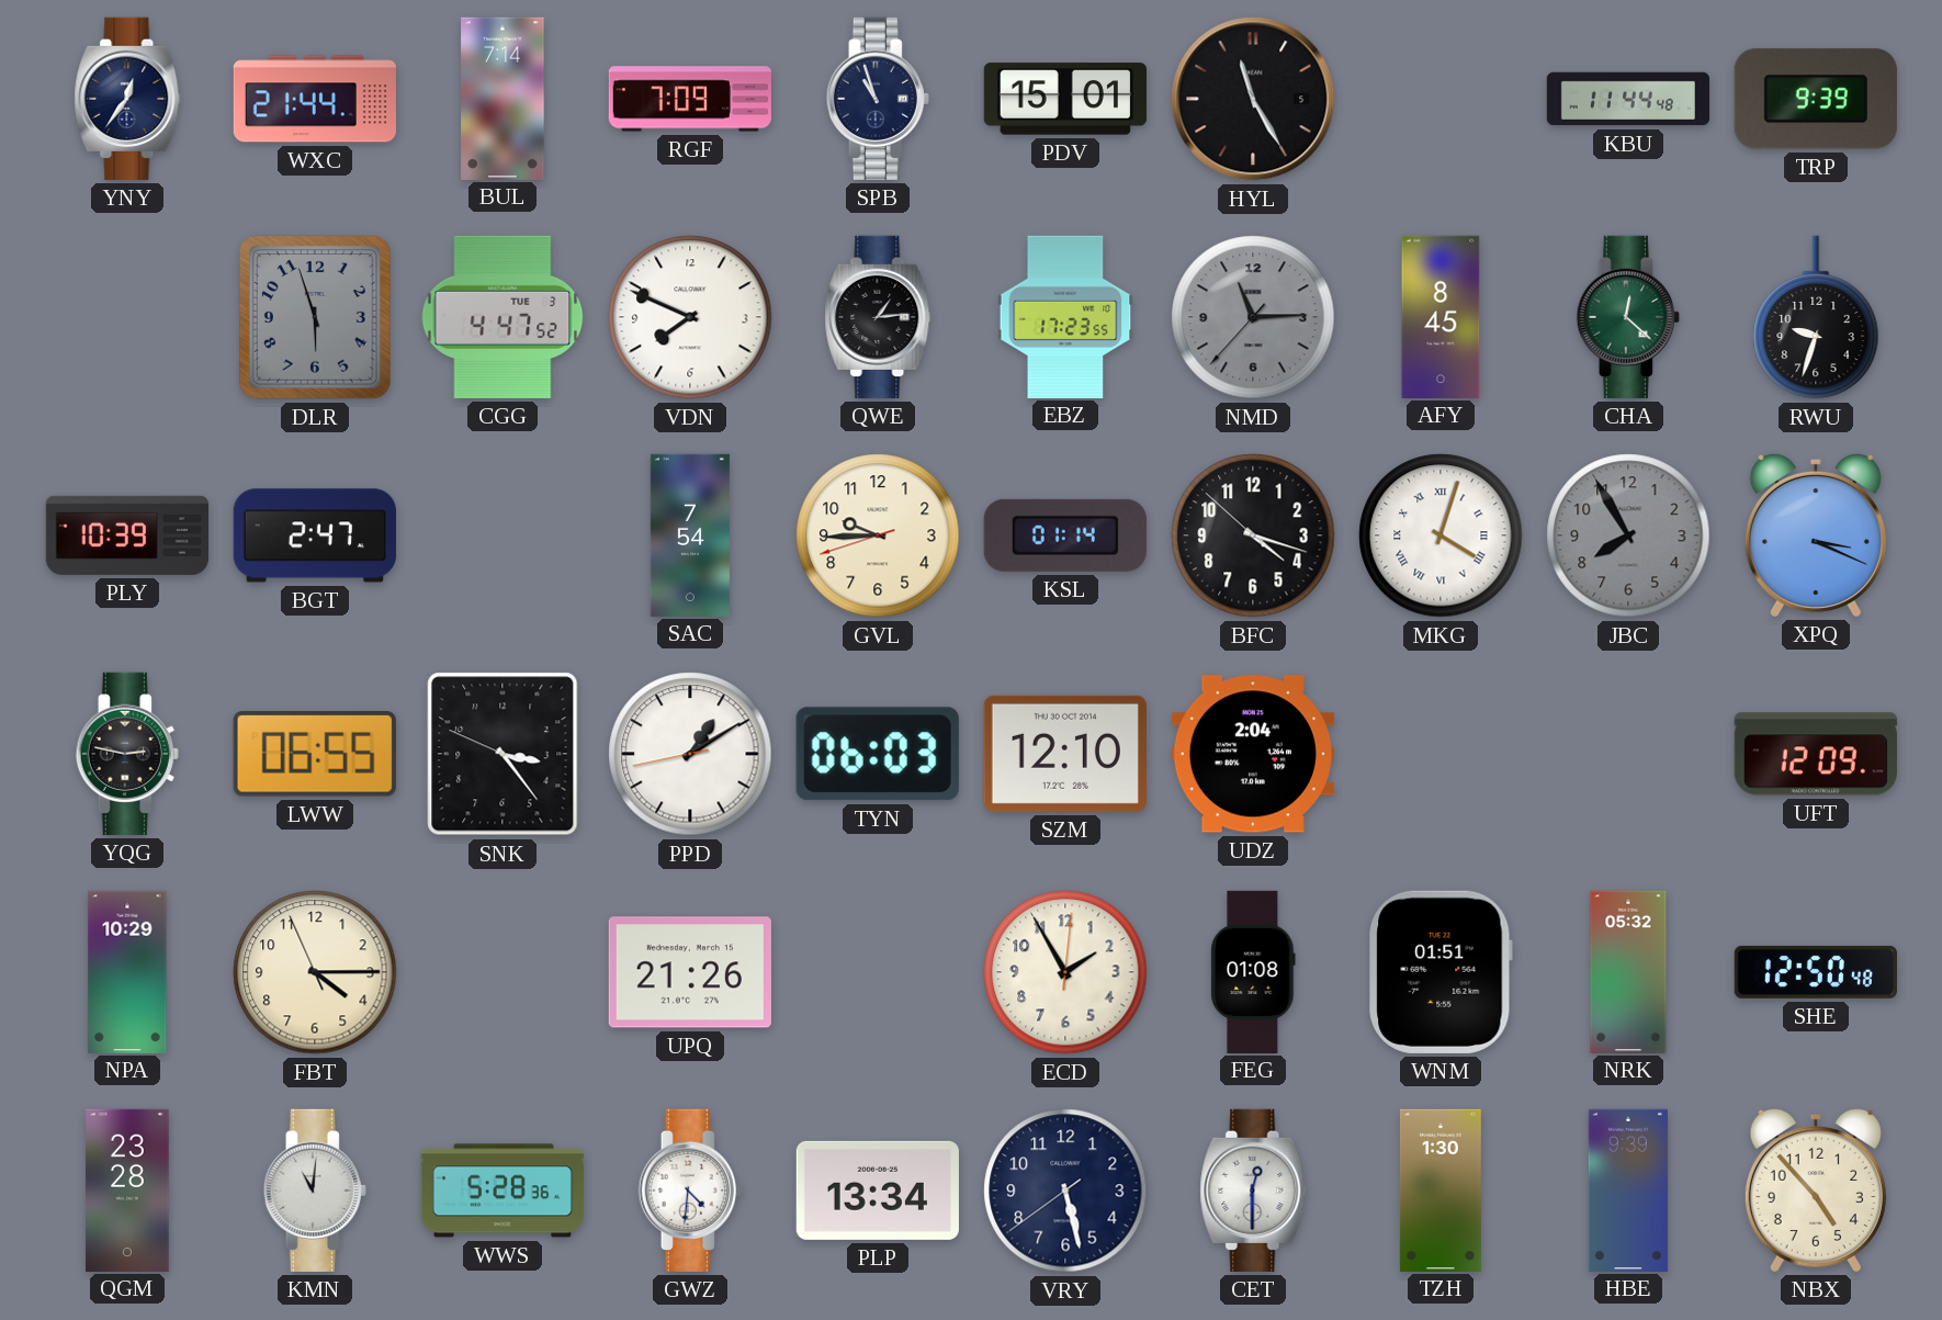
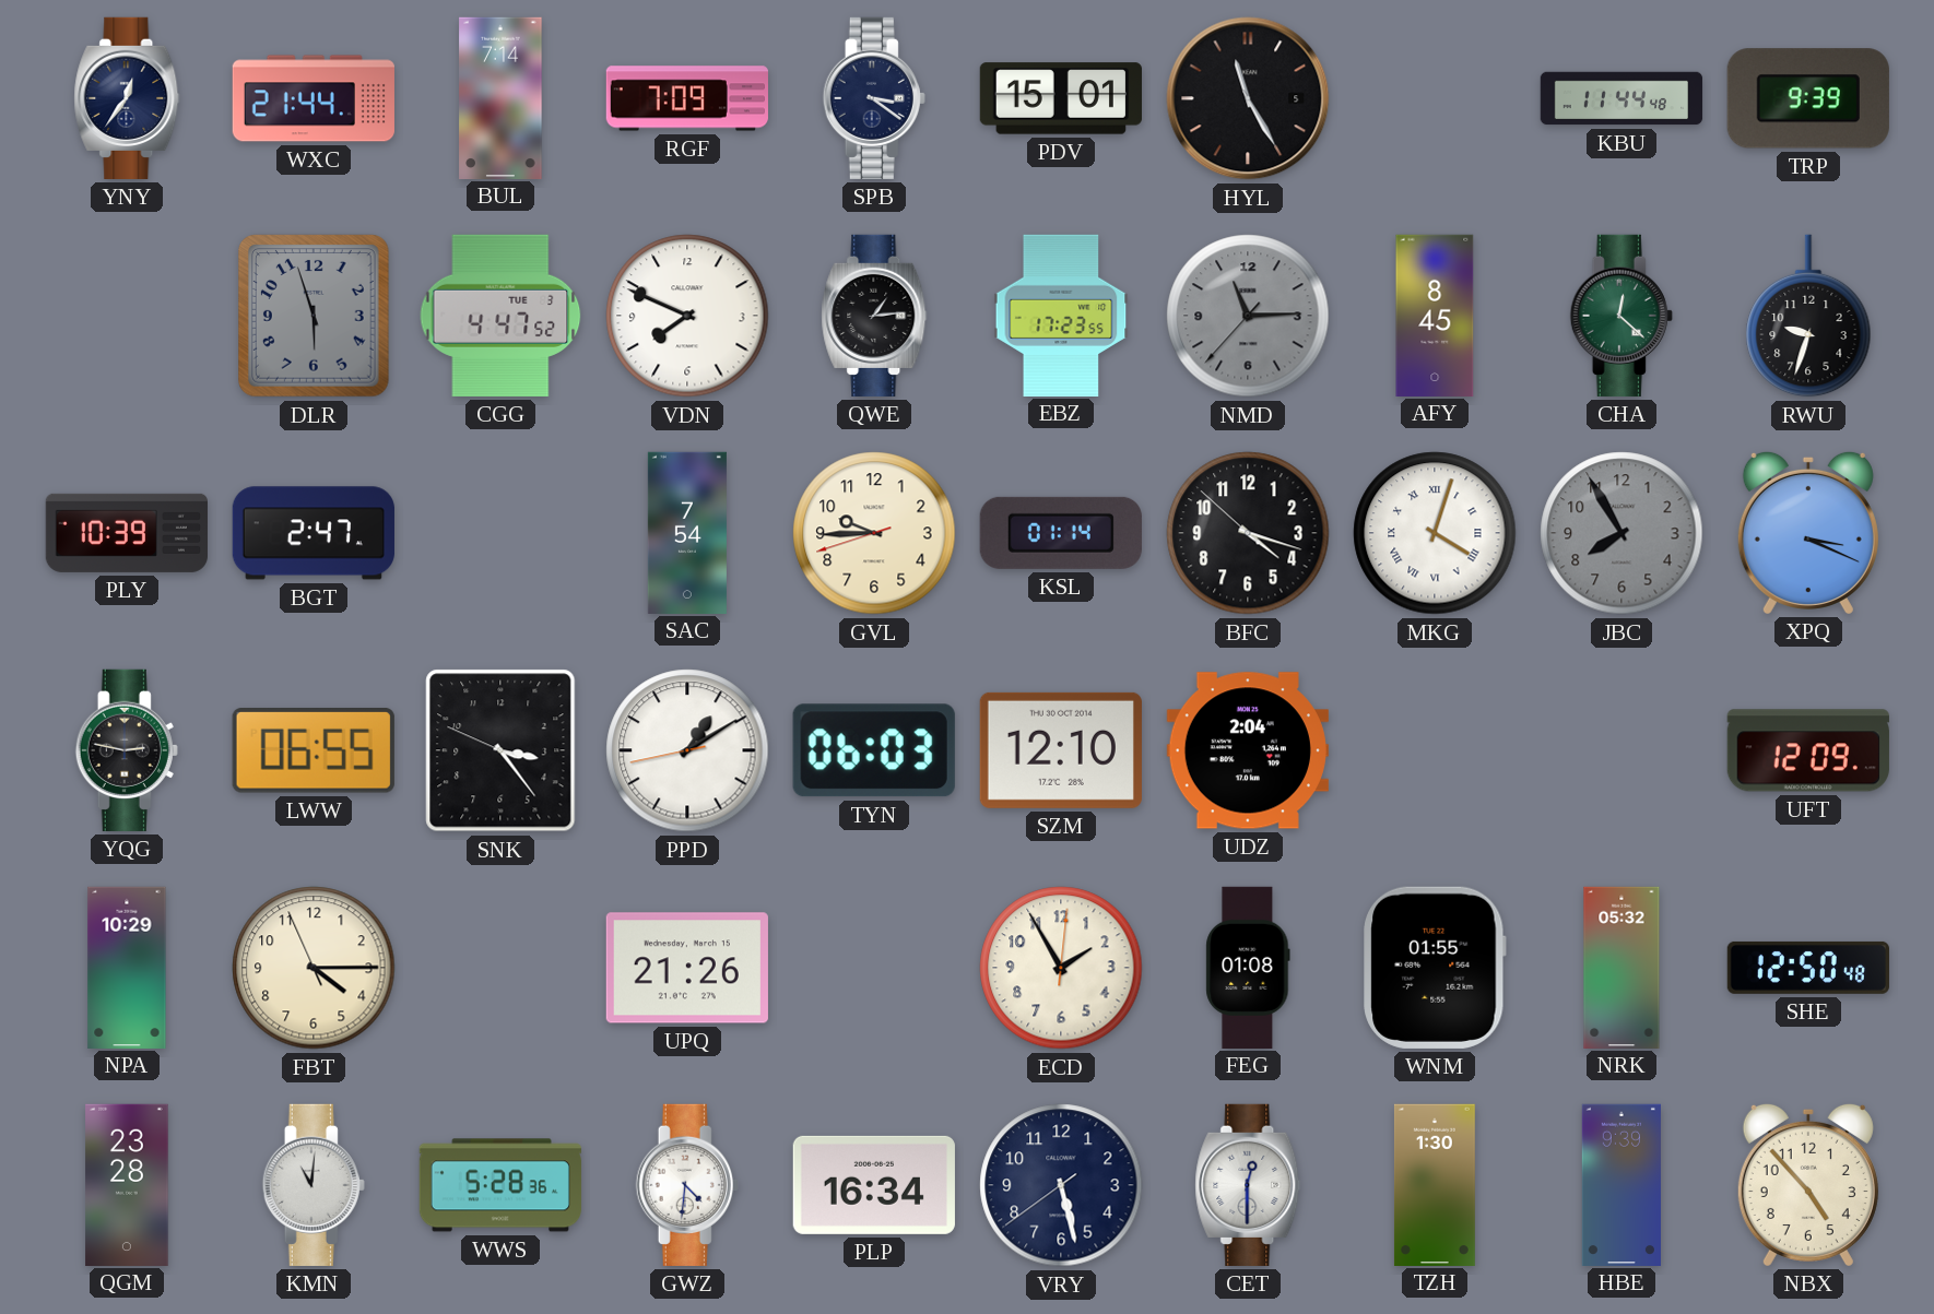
SPB: 10:57 -> 3:21
WNM: 01:51 -> 01:55
PLP: 13:34 -> 16:34
